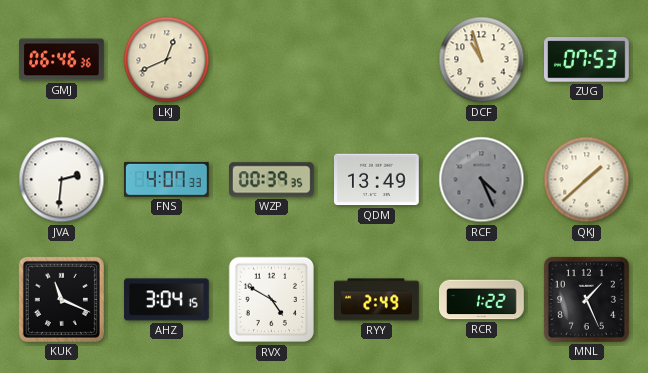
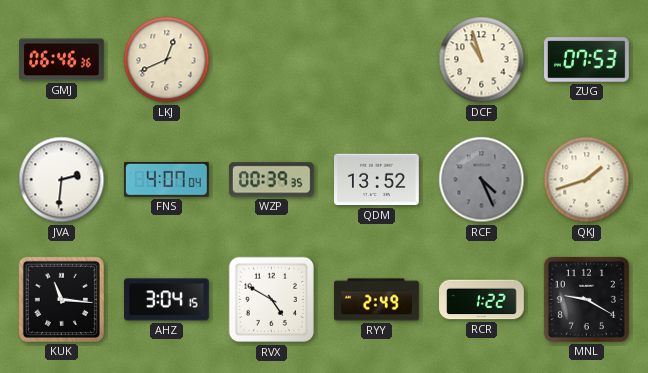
FNS: 4:07:33 -> 4:07:04
QDM: 13:49 -> 13:52
QKJ: 1:38 -> 1:42
KUK: 11:19 -> 11:16
MNL: 1:26 -> 9:20
